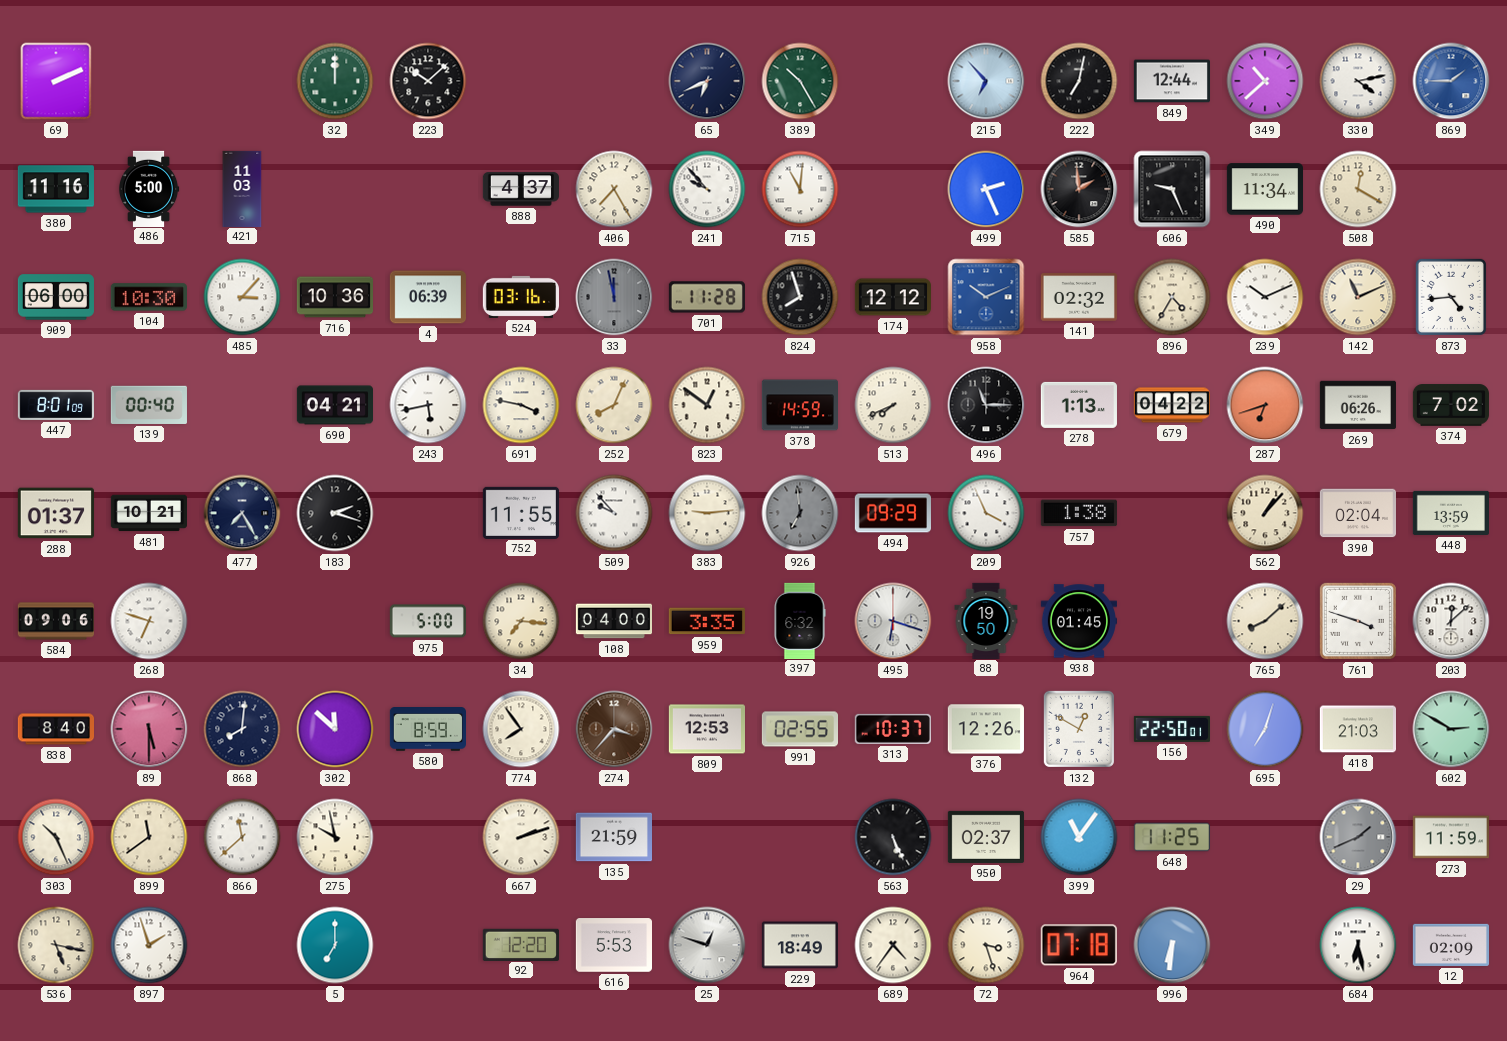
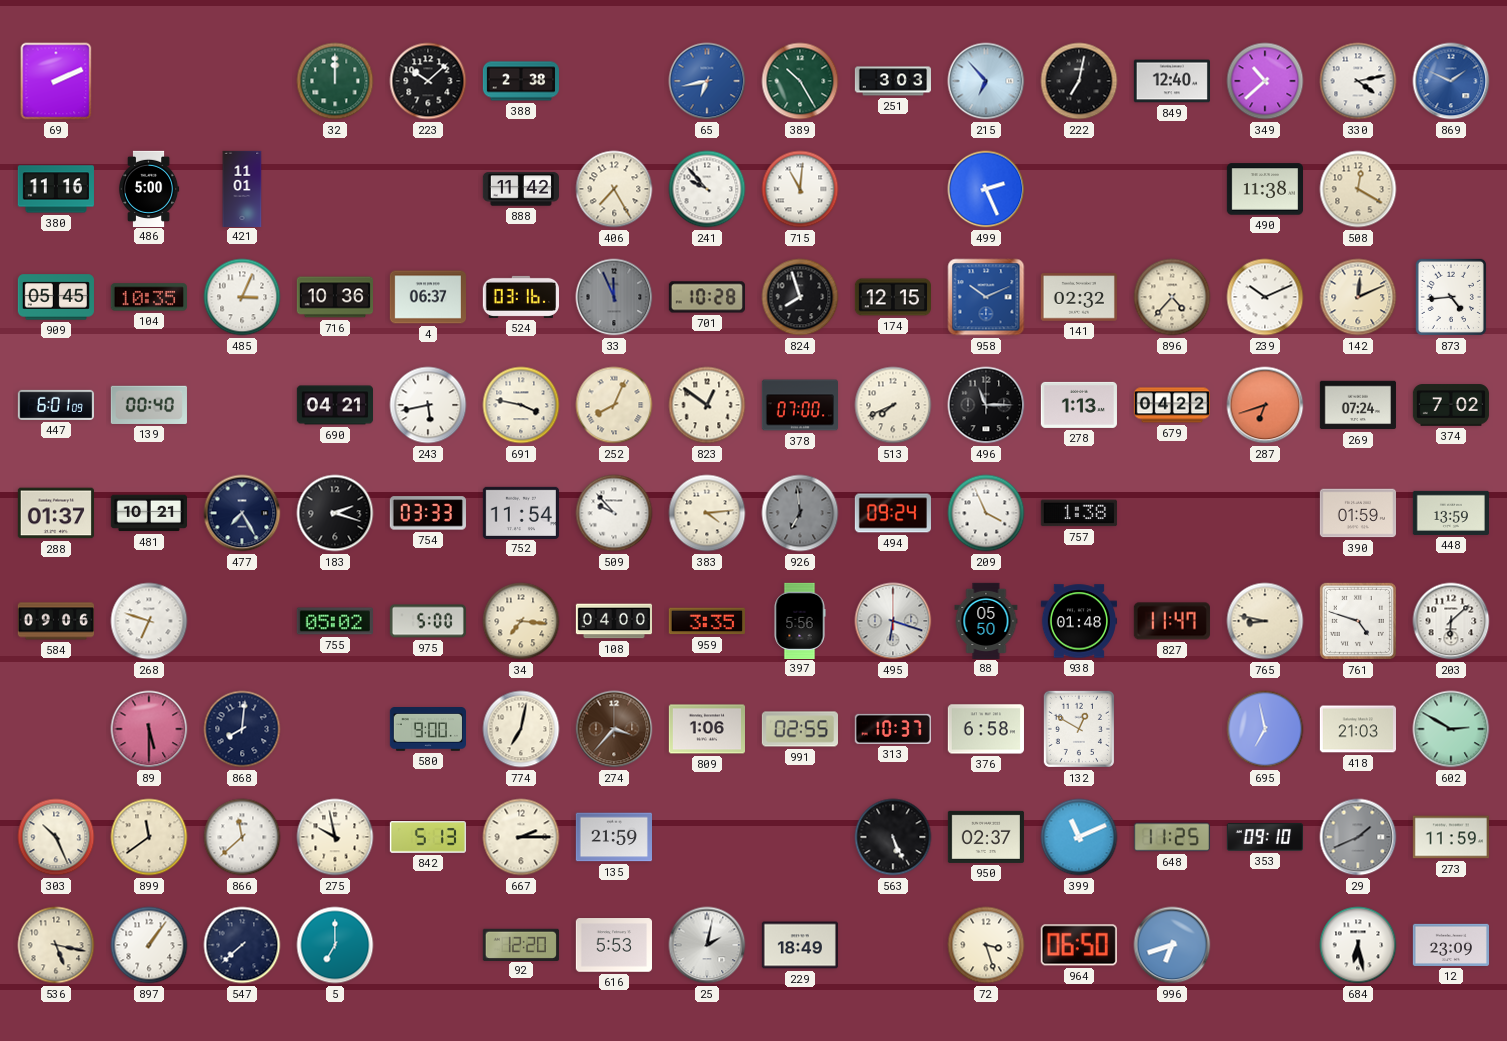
388: none -> 2:38
65: 6:41 -> 6:43
65 dial: navy -> blue
251: none -> 3:03
849: 12:44 -> 12:40
869: 1:45 -> 1:49
421: 11:03 -> 11:01
888: 4:37 -> 11:42
585: 1:59 -> none
606: 9:26 -> none
490: 11:34 -> 11:38
909: 06:00 -> 05:45
104: 10:30 -> 10:35
485: 3:07 -> 3:04
4: 06:39 -> 06:37
33: 11:58 -> 11:56
701: 11:28 -> 10:28
174: 12:12 -> 12:15
896: 4:35 -> 4:37
142: 11:11 -> 12:11
447: 8:01 -> 6:01
378: 14:59 -> 07:00
269: 06:26 -> 07:24
754: none -> 03:33
752: 11:55 -> 11:54
383: 9:14 -> 4:14
494: 09:29 -> 09:24
562: 1:07 -> none
390: 02:04 -> 01:59
755: none -> 05:02
397: 6:32 -> 5:56
88: 19:50 -> 05:50
938: 01:45 -> 01:48
827: none -> 11:47
765: 8:08 -> 8:47
761: 3:48 -> 4:48
203: 12:08 -> 6:08
838: 8:40 -> none
302: 11:52 -> none
580: 8:59 -> 9:00
774: 7:54 -> 7:02
809: 12:53 -> 1:06
376: 12:26 -> 6:58
156: 22:50 -> none
695: 7:03 -> 6:58
842: none -> 5:13
667: 2:12 -> 2:15
399: 11:06 -> 11:11
353: none -> 09:10
897: 1:57 -> 1:06
547: none -> 7:38
25: 12:48 -> 2:02
689: 4:36 -> none
964: 07:18 -> 06:50
996: 6:31 -> 6:42
12: 02:09 -> 23:09
